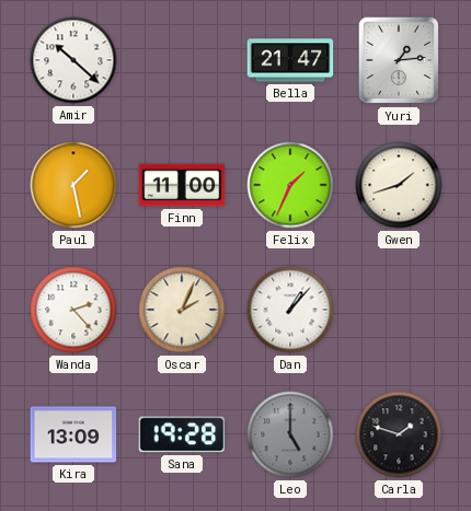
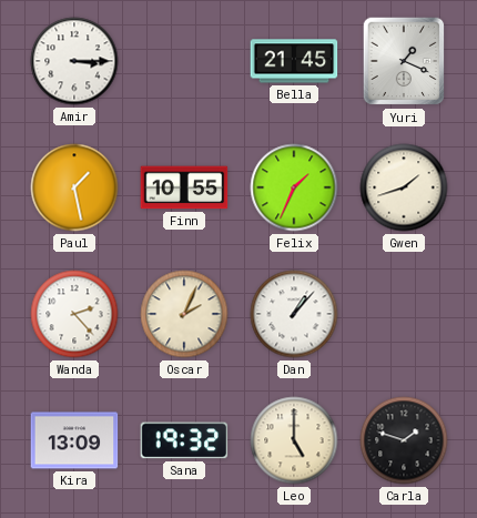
Amir: 10:22 -> 3:15
Bella: 21:47 -> 21:45
Yuri: 1:14 -> 1:19
Finn: 11:00 -> 10:55
Sana: 19:28 -> 19:32
Leo dial: grey -> cream
